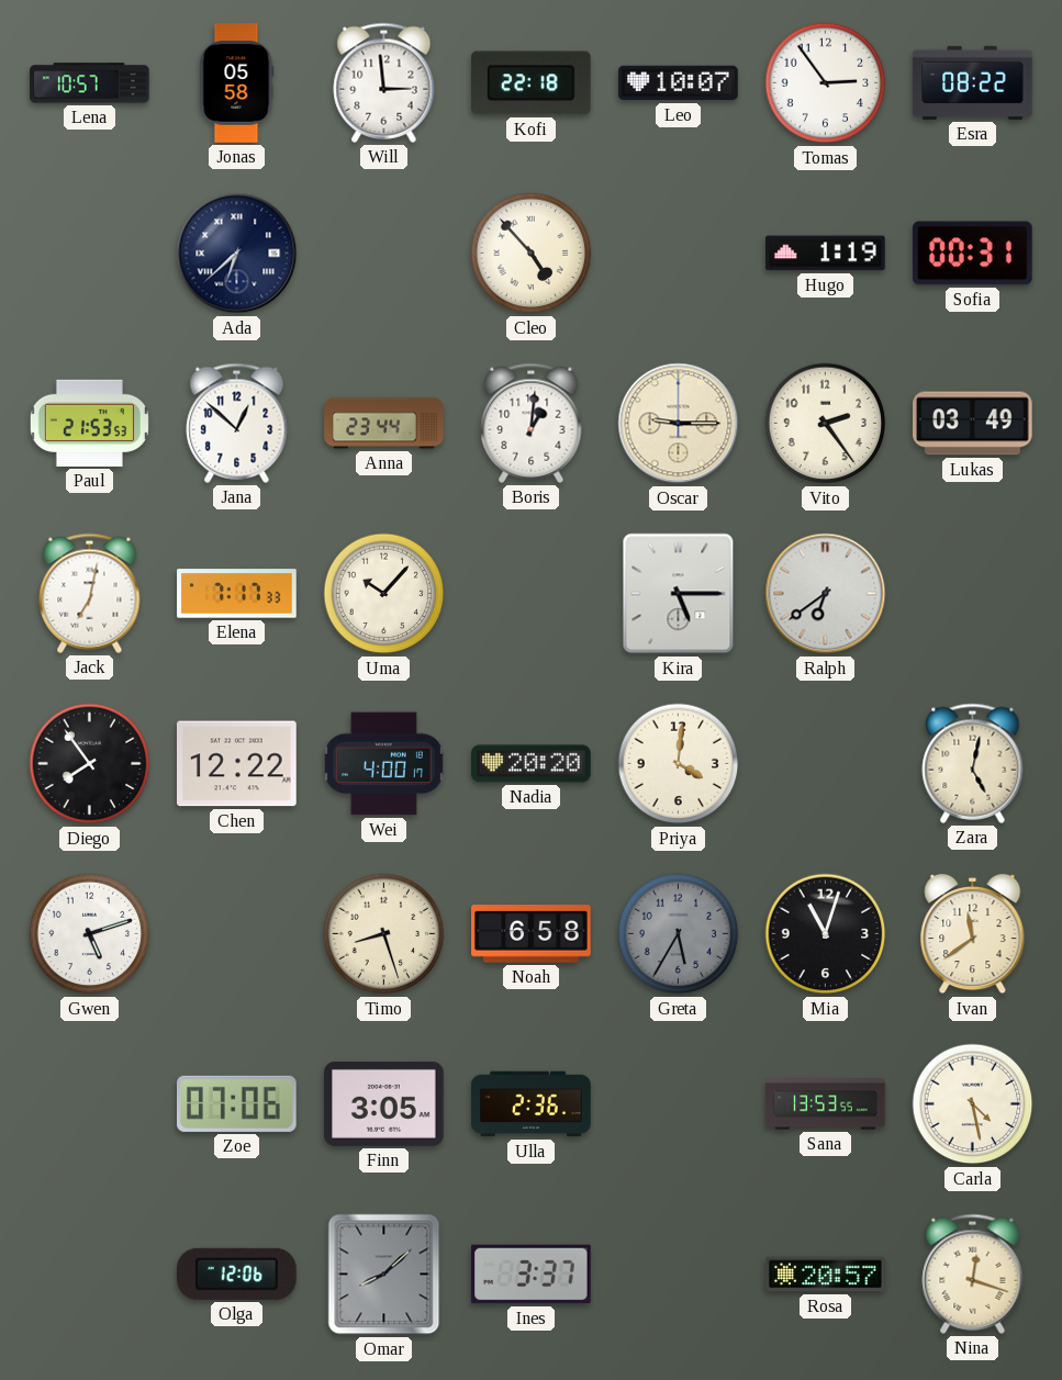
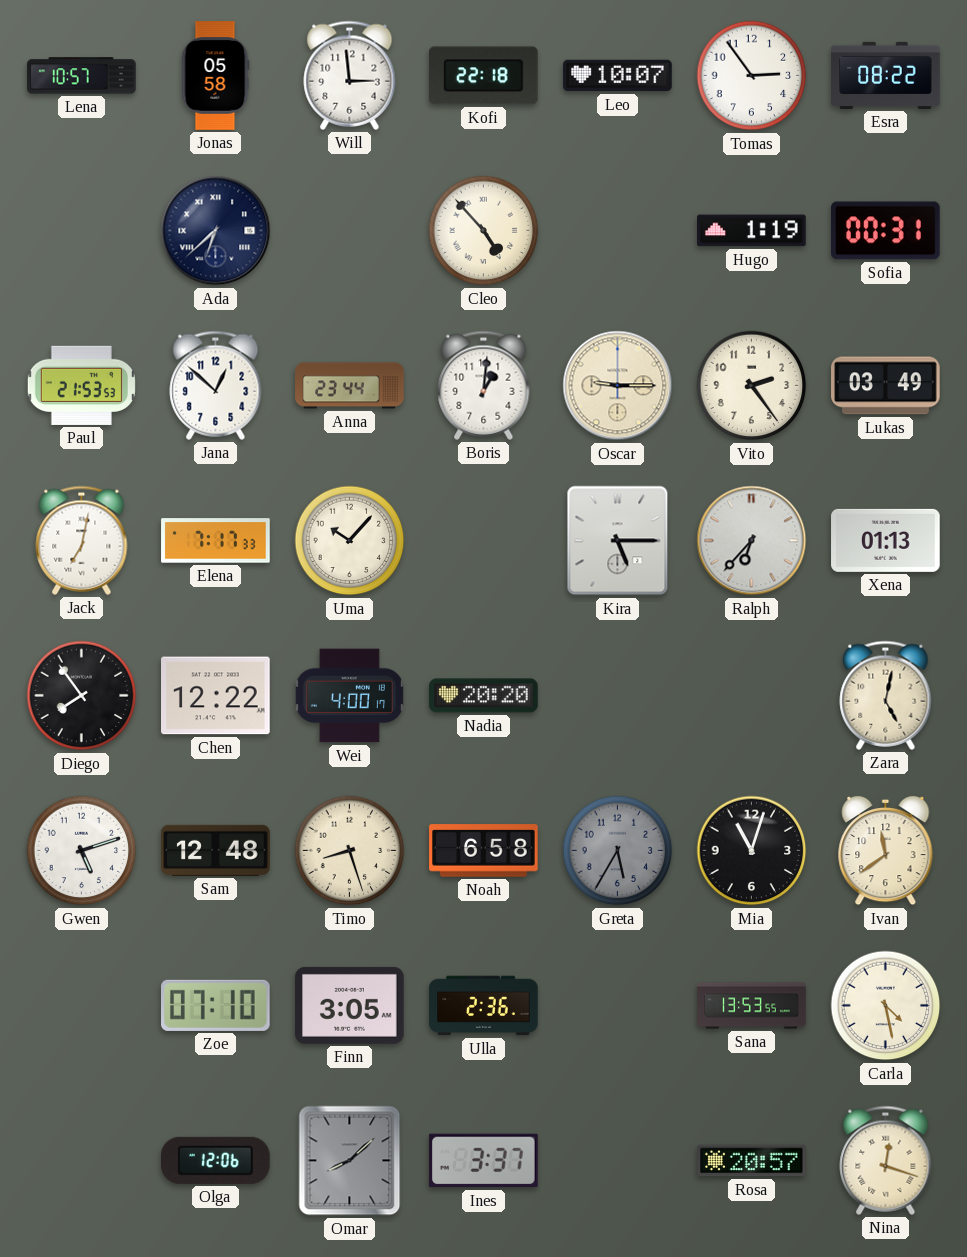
Ralph: 6:39 -> 6:37
Xena: none -> 01:13
Priya: 4:01 -> none
Sam: none -> 12:48
Zoe: 07:06 -> 07:10
